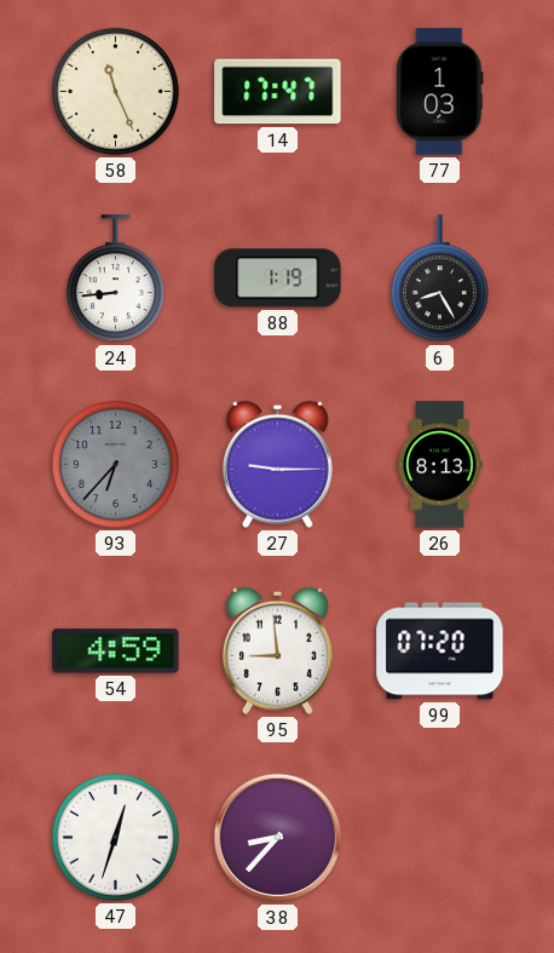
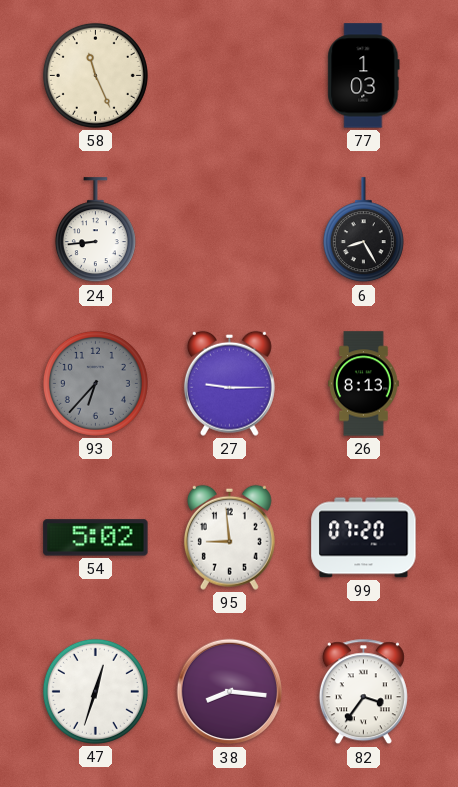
14: 17:47 -> none
88: 1:19 -> none
54: 4:59 -> 5:02
38: 8:37 -> 8:16
82: none -> 3:36
